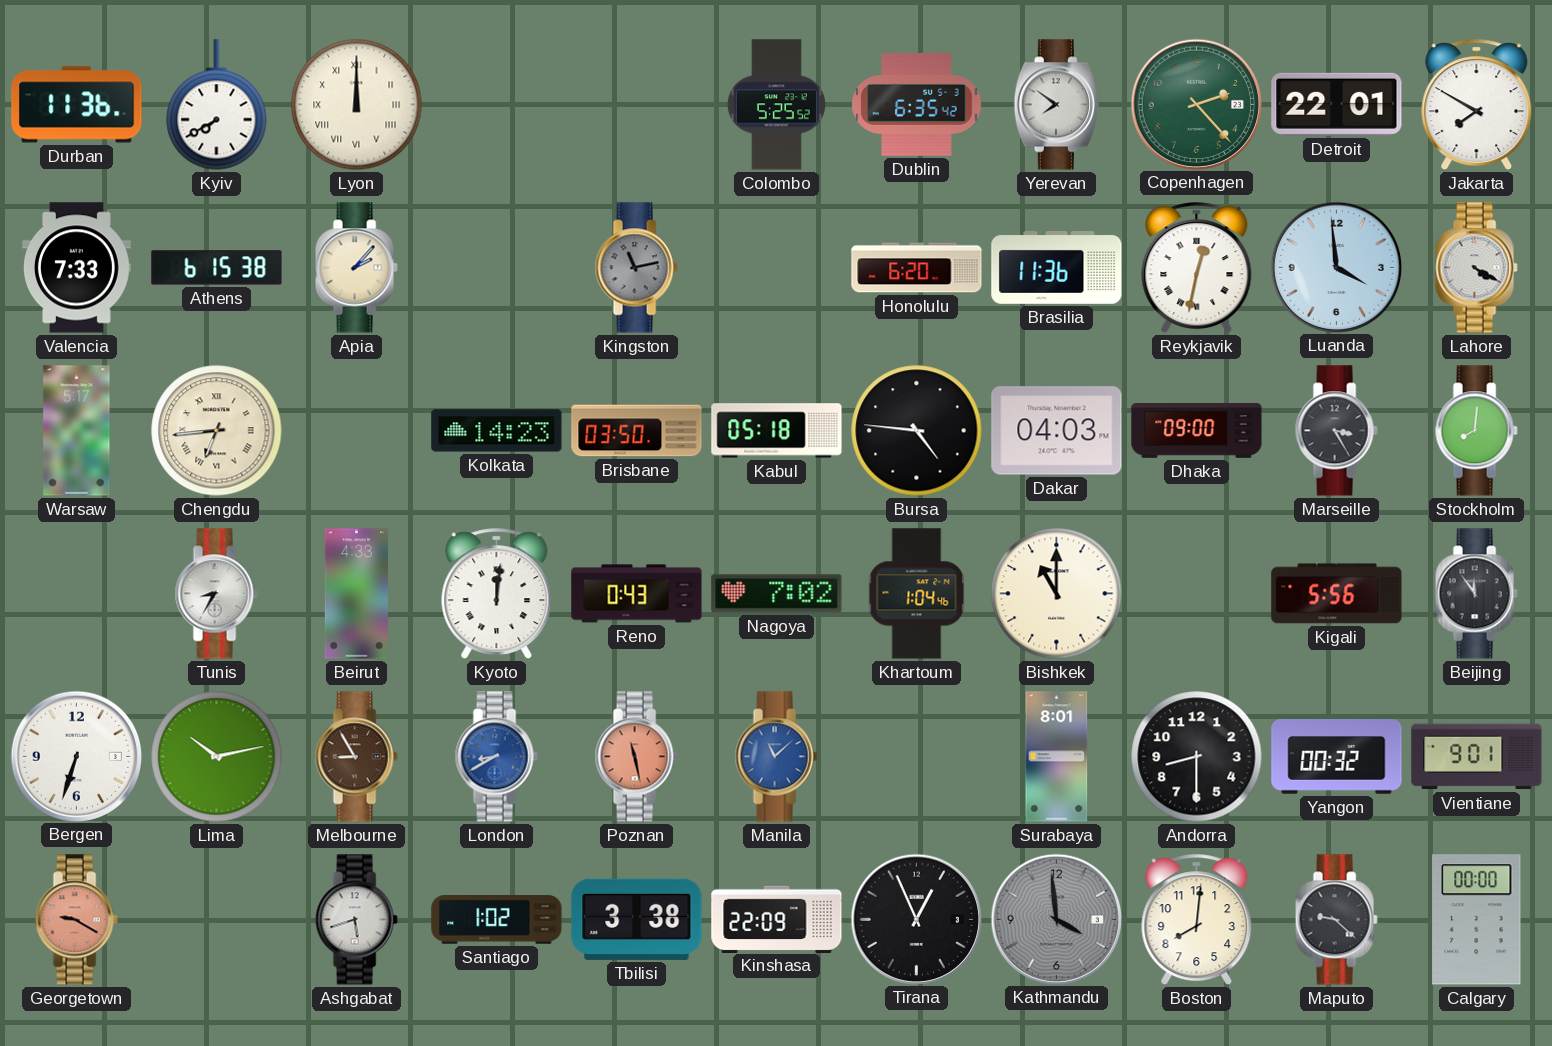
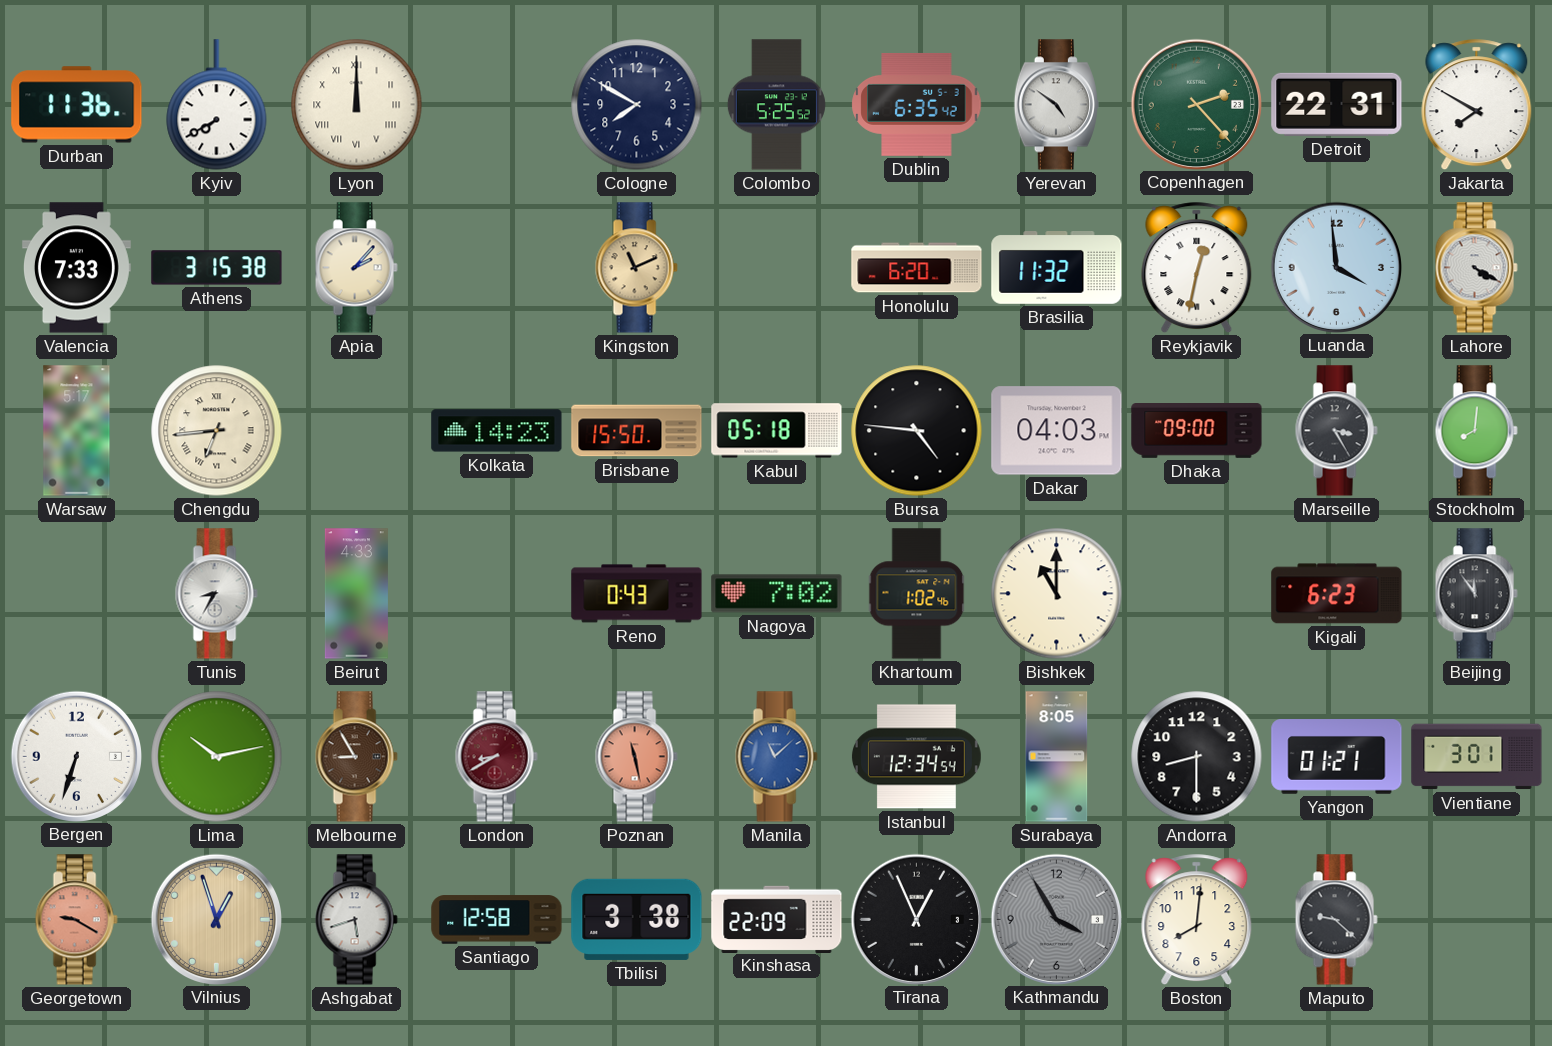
Cologne: none -> 7:50
Yerevan: 7:51 -> 4:51
Detroit: 22:01 -> 22:31
Athens: 6:15 -> 3:15
Kingston: 11:13 -> 11:11
Kingston dial: grey -> champagne
Brasilia: 11:36 -> 11:32
Brisbane: 03:50 -> 15:50
Kyoto: 12:01 -> none
Khartoum: 1:04 -> 1:02
Kigali: 5:56 -> 6:23
London dial: blue -> burgundy
Istanbul: none -> 12:34
Surabaya: 8:01 -> 8:05
Yangon: 00:32 -> 01:21
Vientiane: 9:01 -> 3:01
Vilnius: none -> 12:57
Santiago: 1:02 -> 12:58
Kathmandu: 3:59 -> 3:55
Calgary: 00:00 -> none
